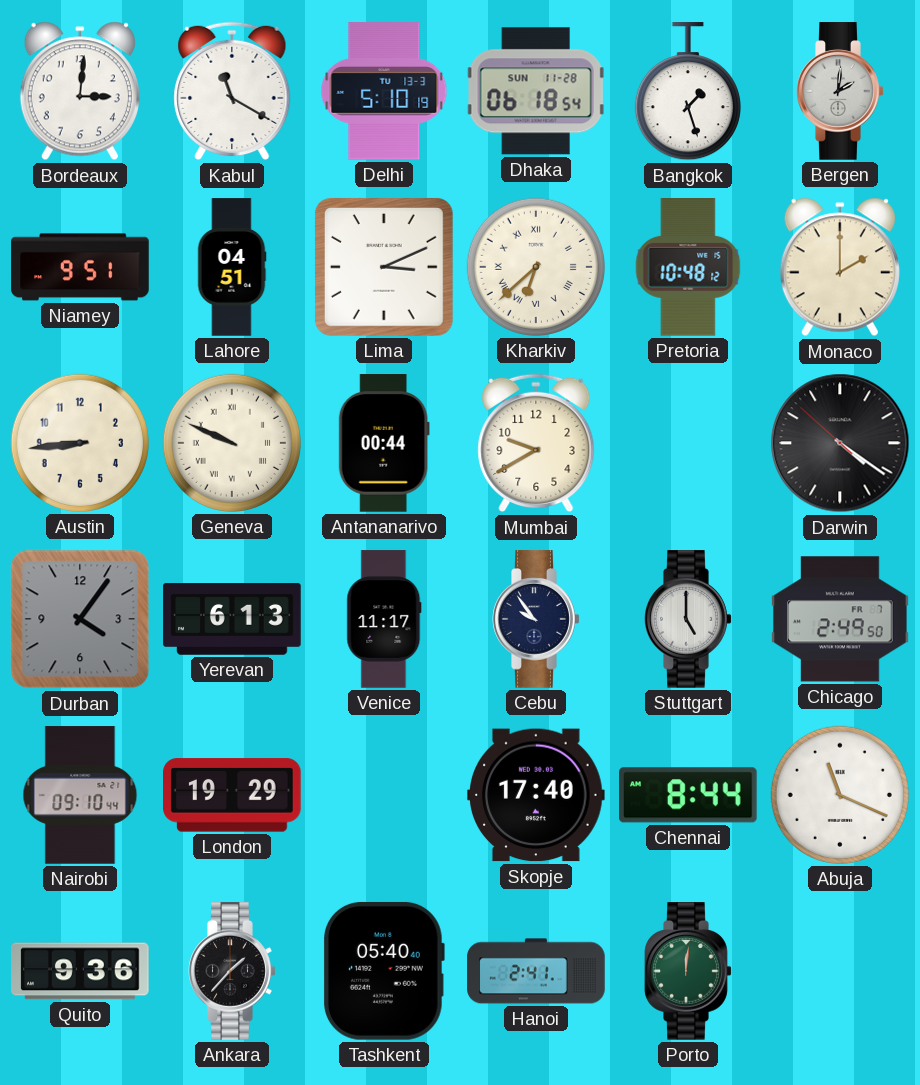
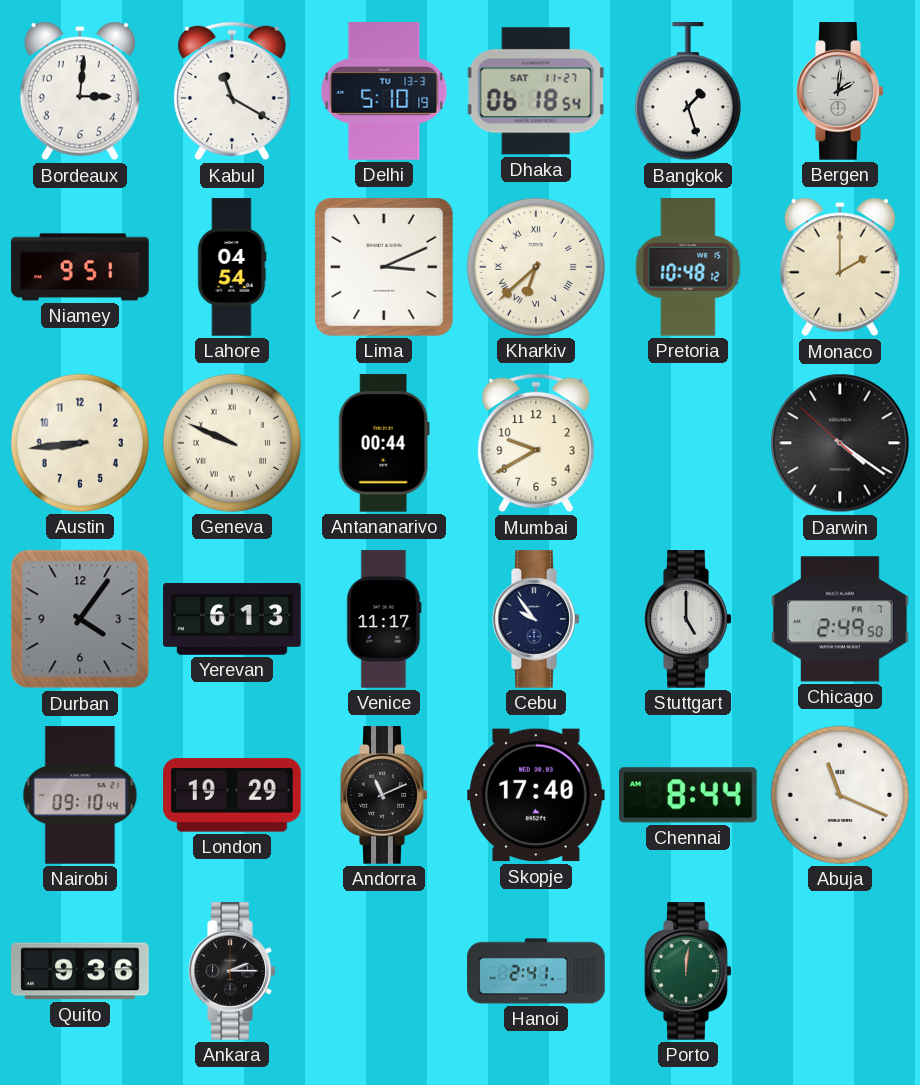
Dhaka date: SUN 11-28 -> SAT 11-27
Lahore: 04:51 -> 04:54
Andorra: none -> 11:11
Ankara: 1:37 -> 2:15
Tashkent: 05:40 -> none
